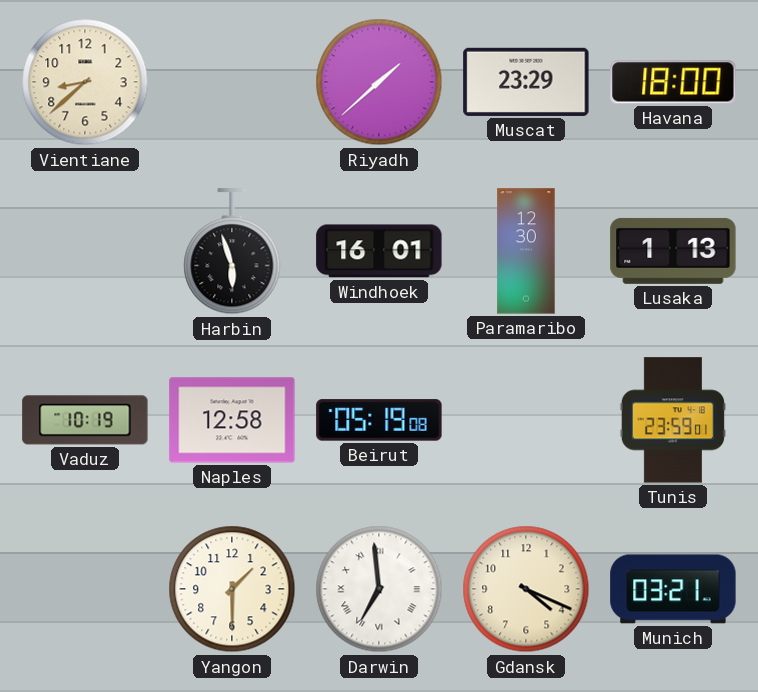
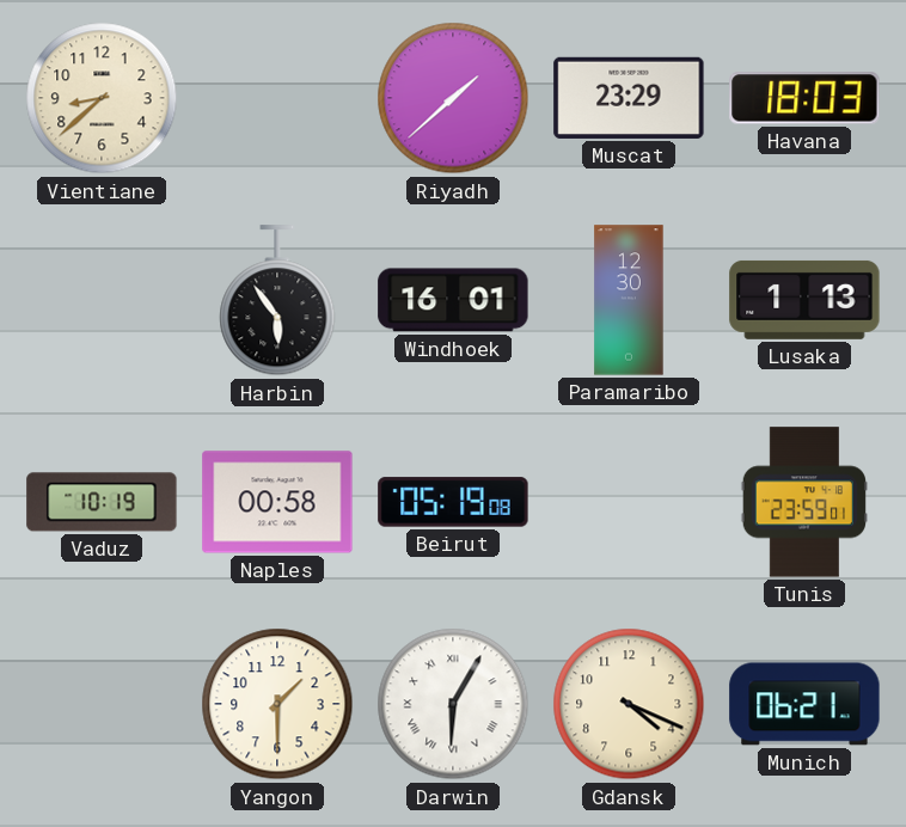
Havana: 18:00 -> 18:03
Harbin: 5:57 -> 5:54
Naples: 12:58 -> 00:58
Darwin: 6:59 -> 6:05
Munich: 03:21 -> 06:21
